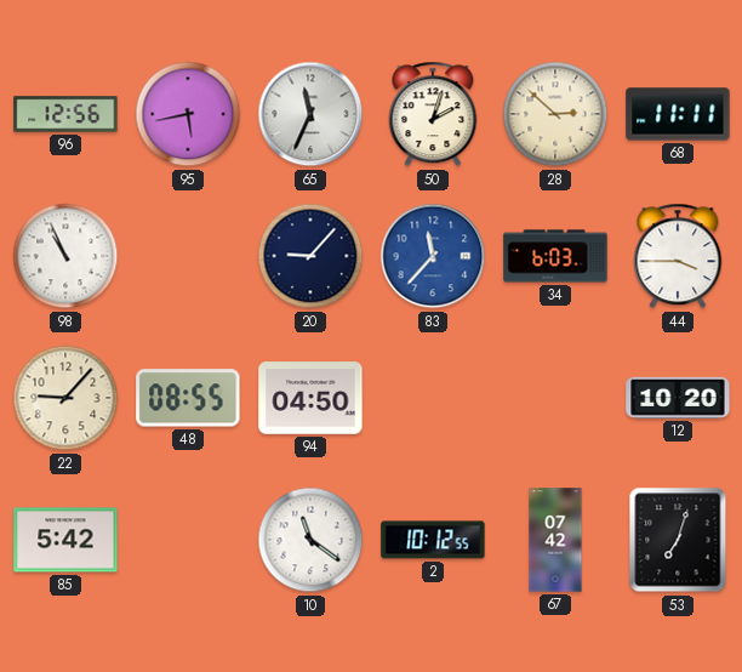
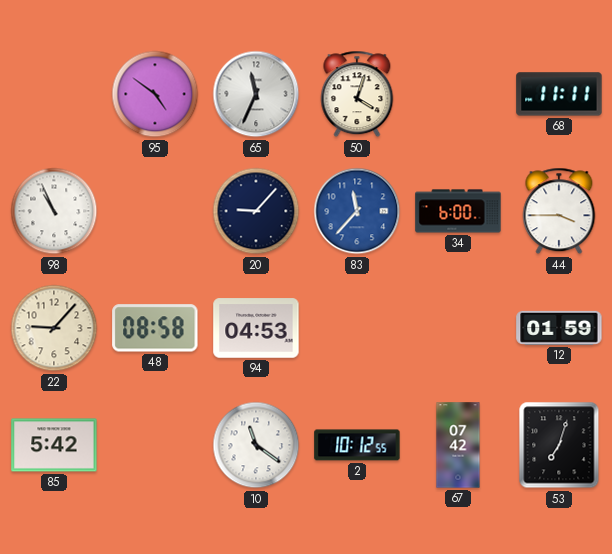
96: 12:56 -> none
95: 5:43 -> 4:51
50: 2:03 -> 4:03
28: 2:52 -> none
34: 6:03 -> 6:00
48: 08:55 -> 08:58
94: 04:50 -> 04:53
12: 10:20 -> 01:59
